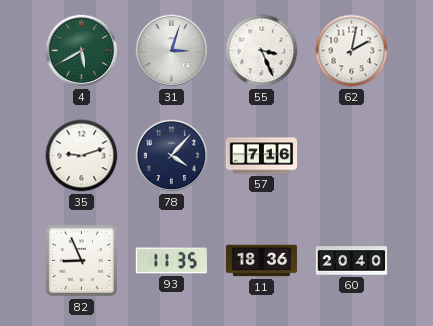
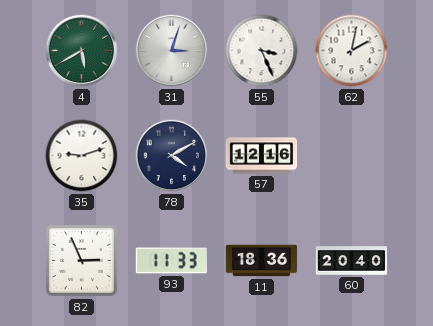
78: 4:07 -> 4:10
57: 7:16 -> 12:16
82: 8:56 -> 2:56
93: 11:35 -> 11:33
